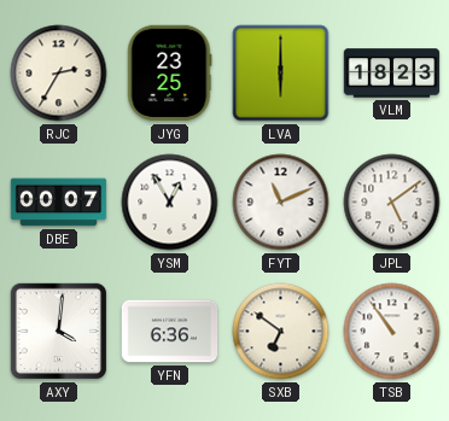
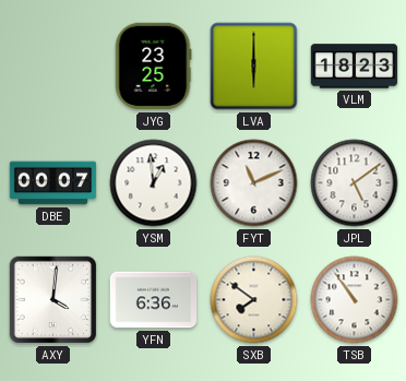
RJC: 2:35 -> none
YSM: 12:55 -> 12:59
SXB: 6:51 -> 7:51
